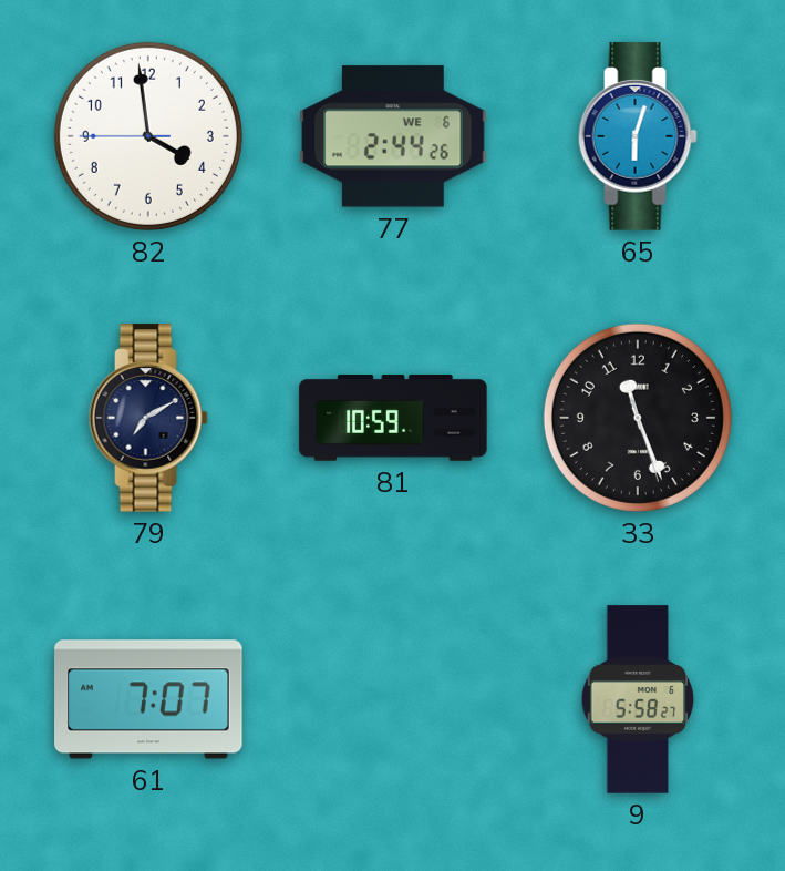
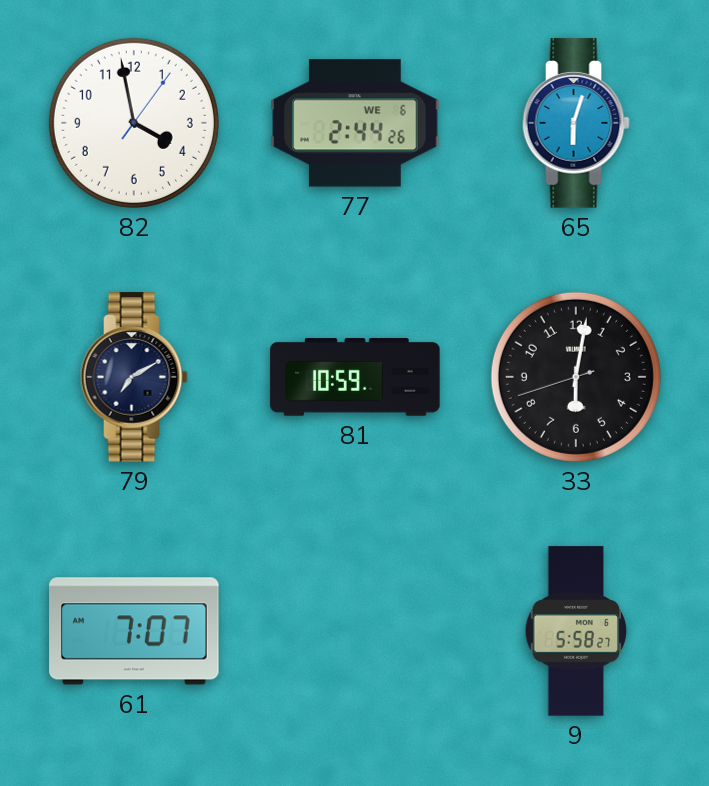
82: 3:58:45 -> 3:58:06
33: 11:26 -> 6:01
